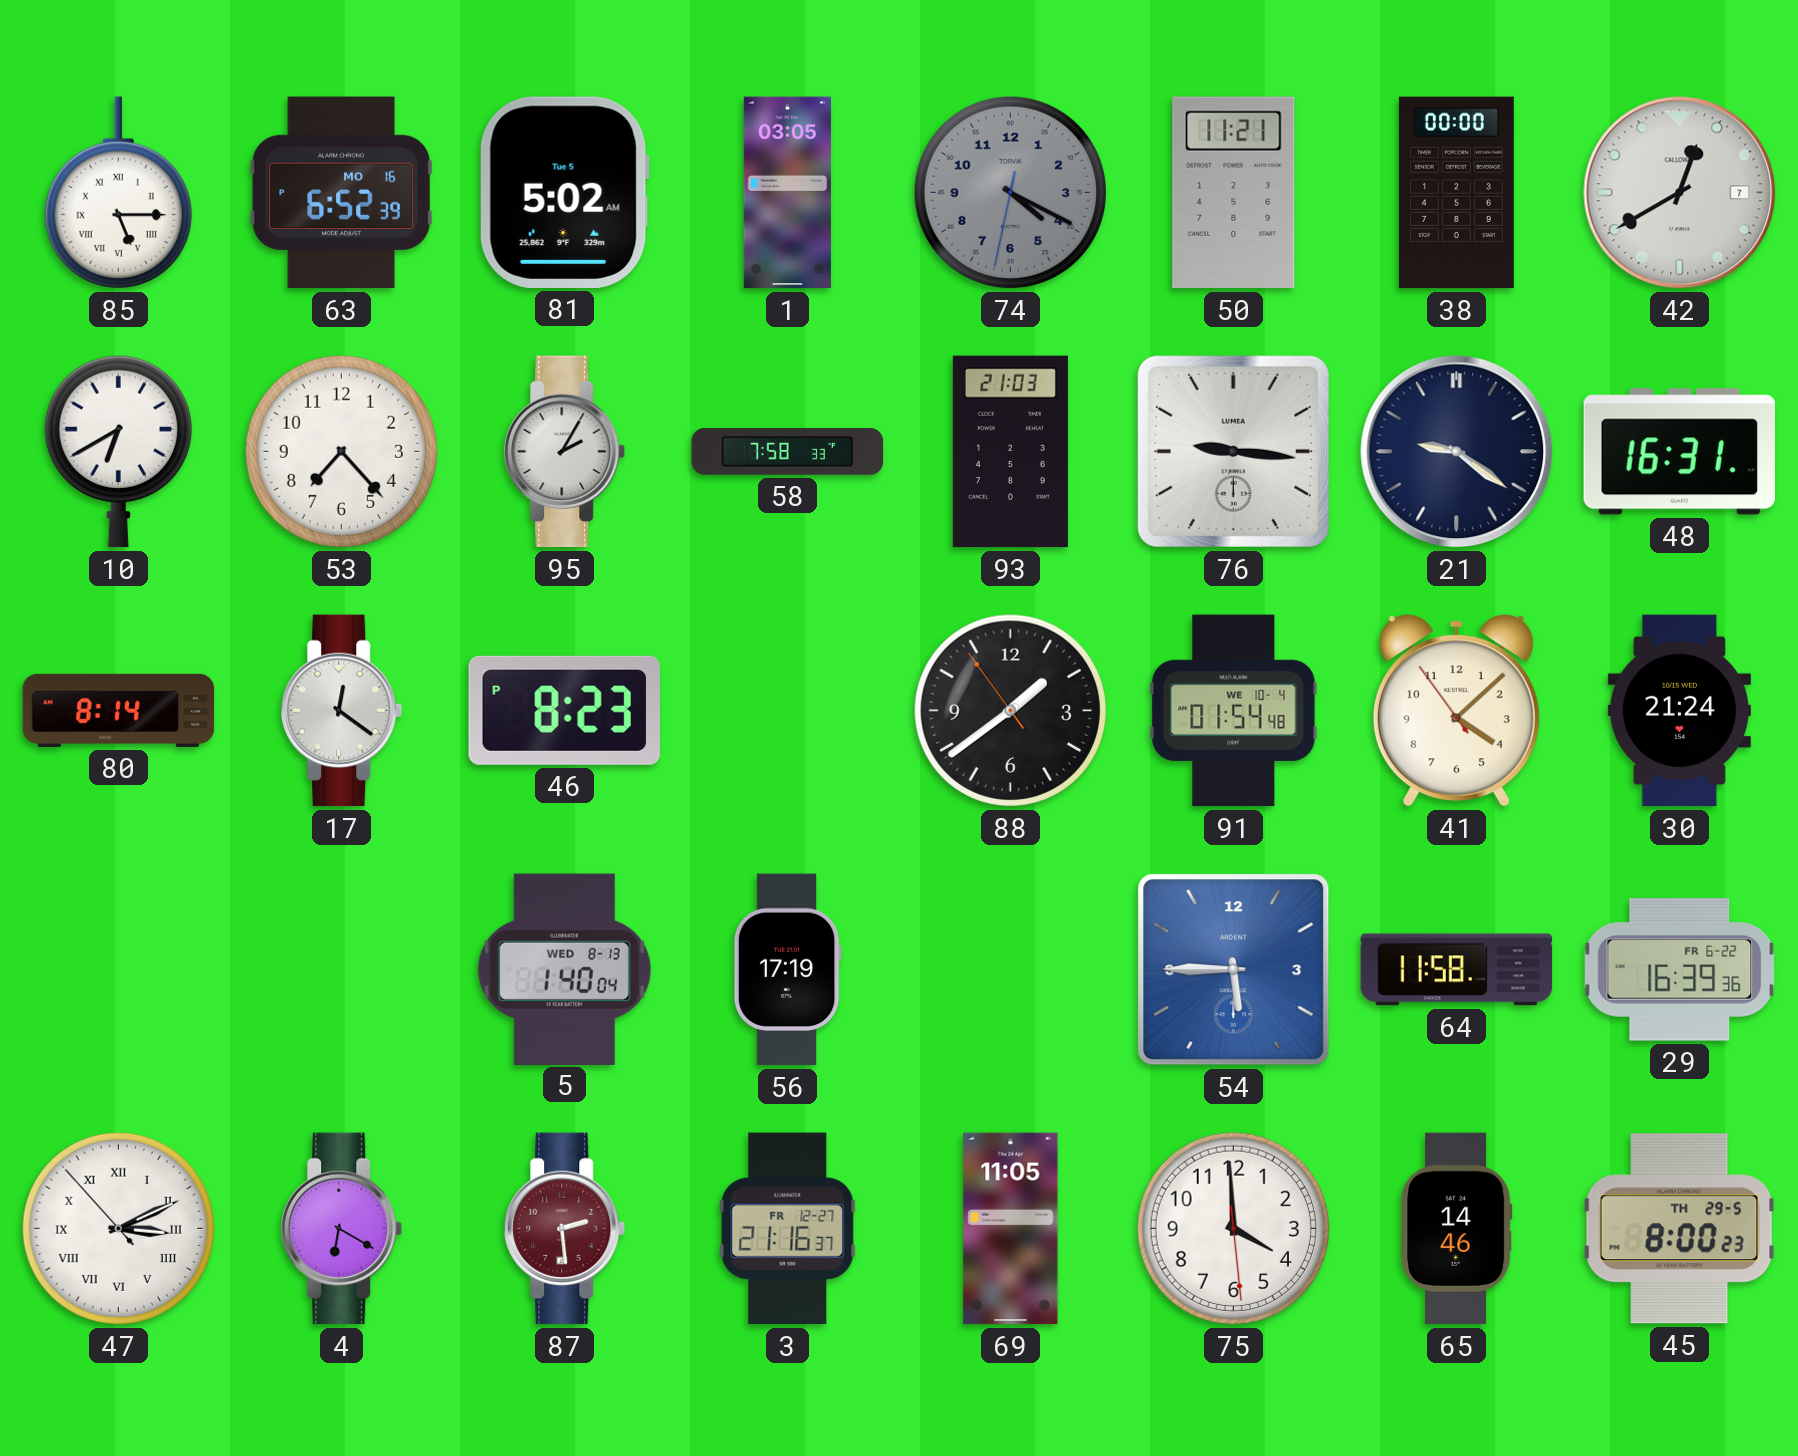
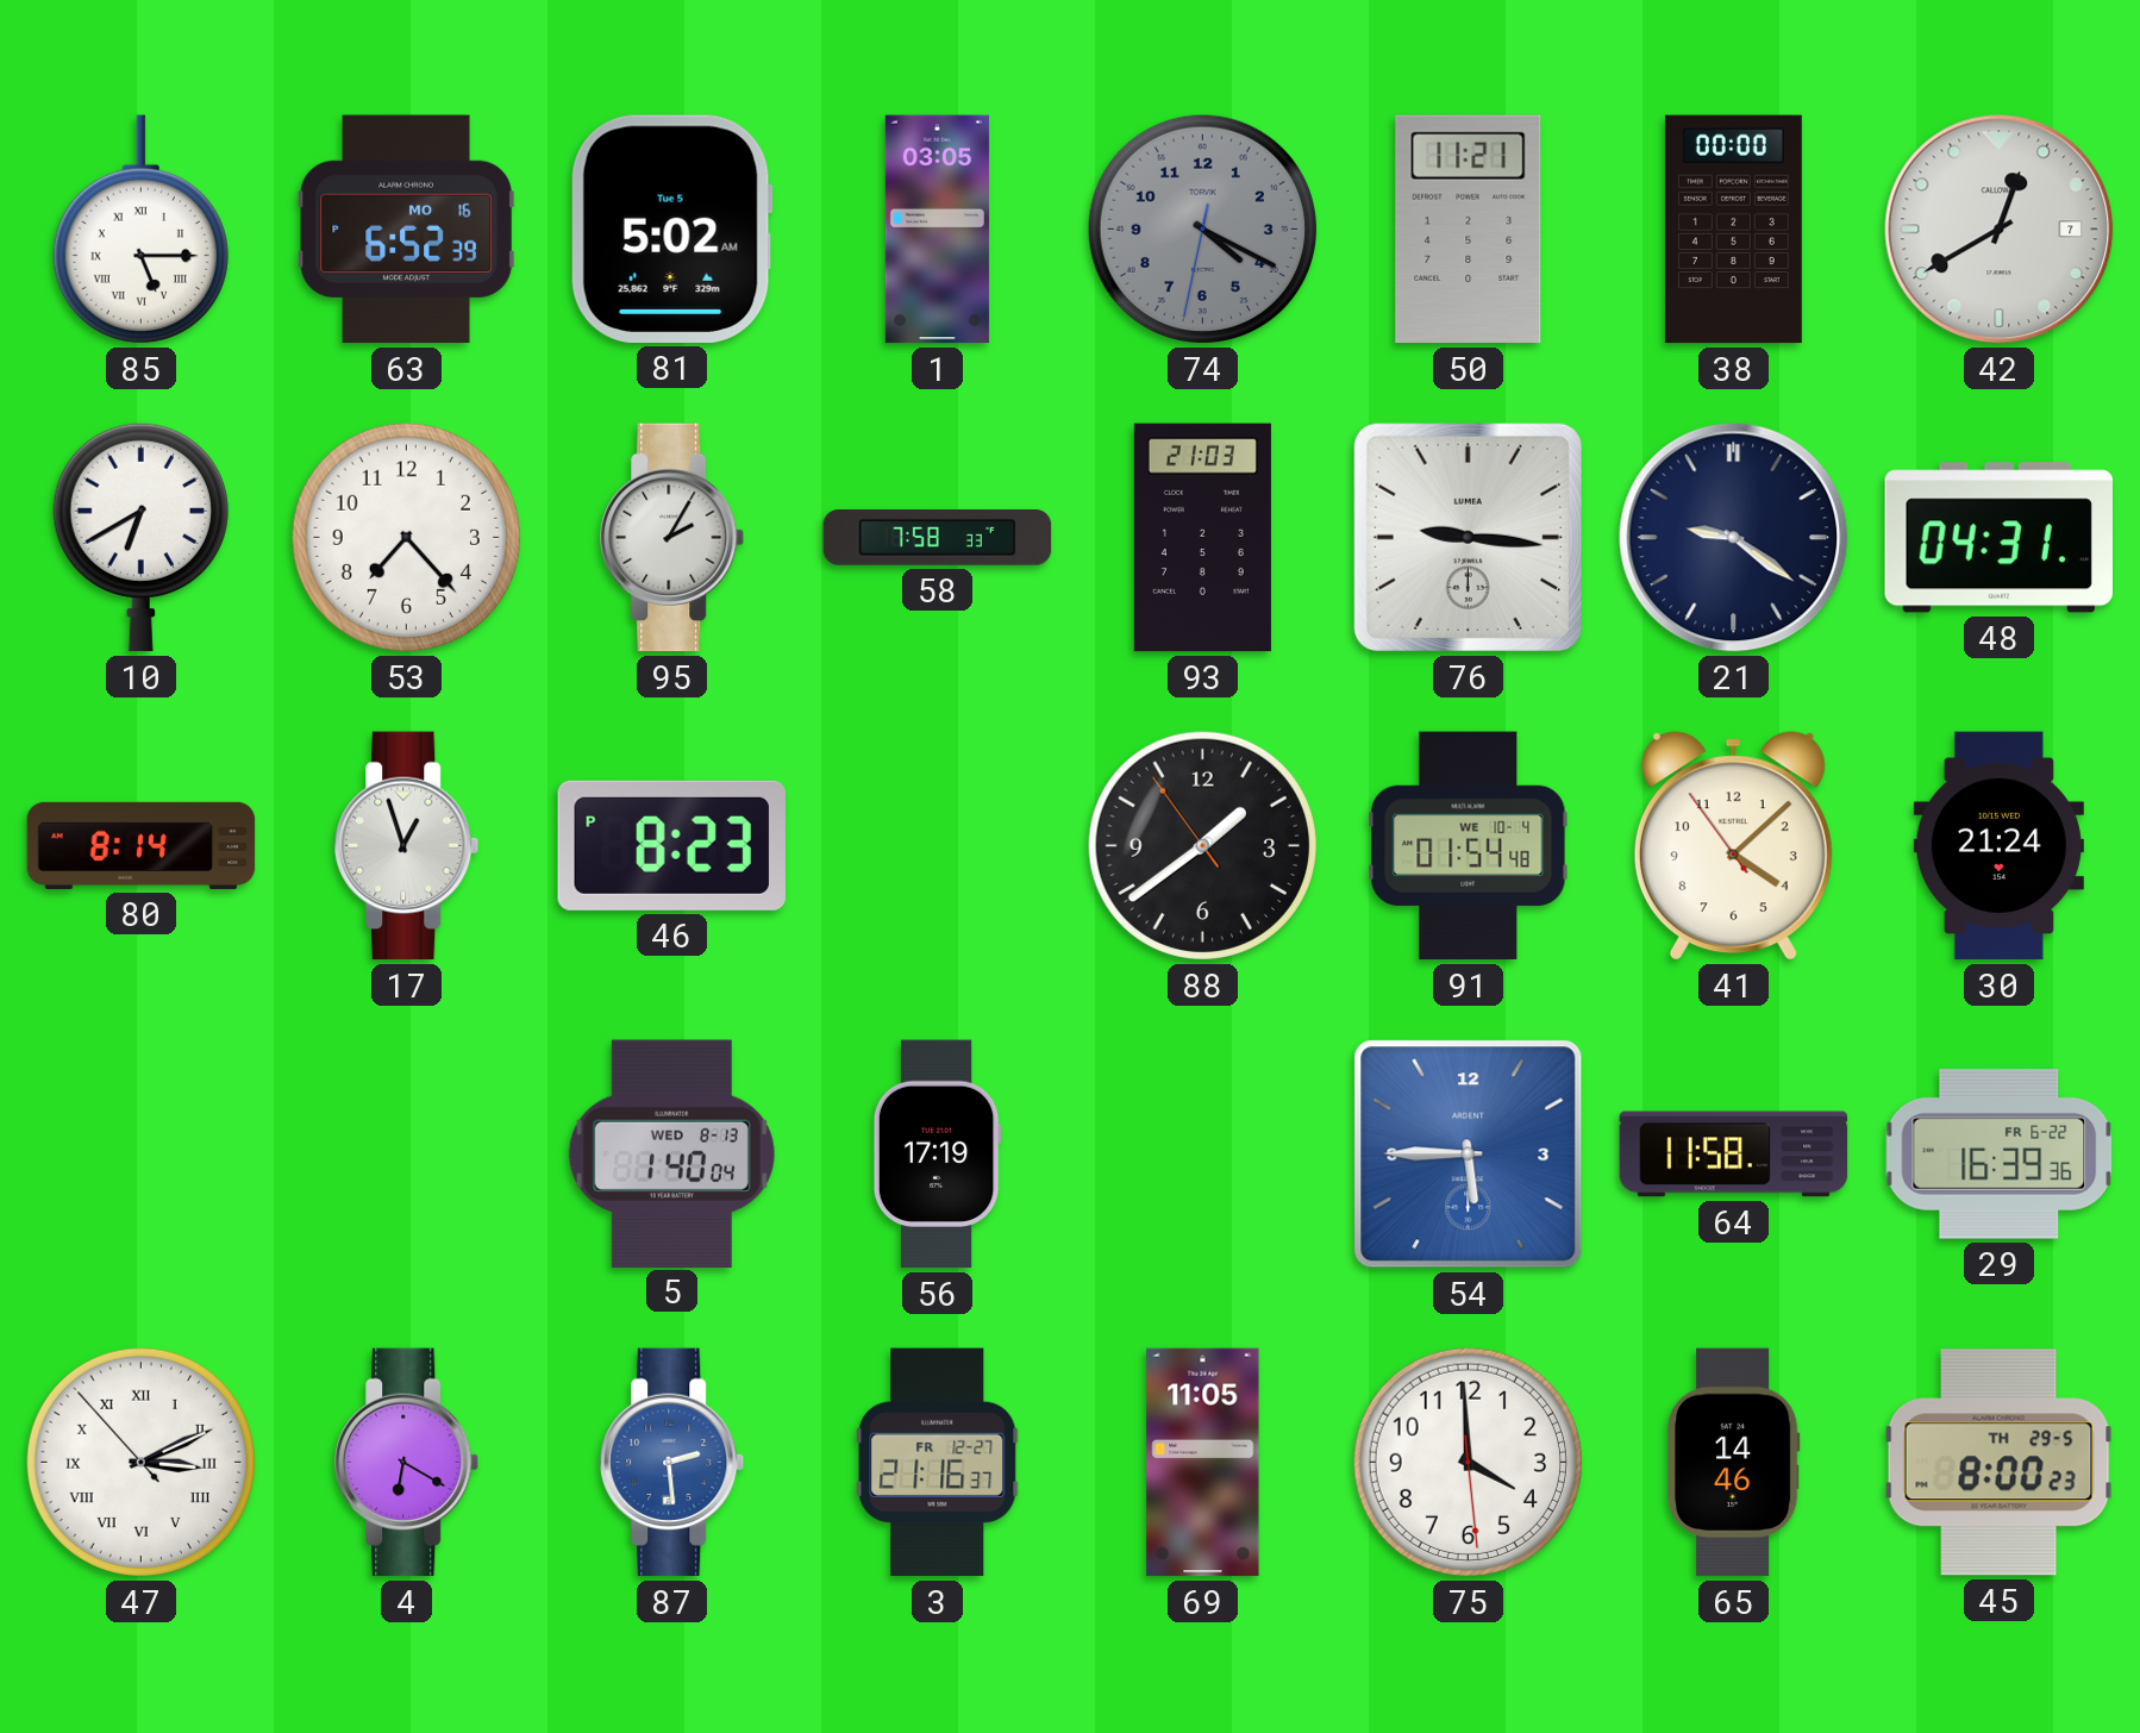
48: 16:31 -> 04:31
17: 12:21 -> 12:57
87 dial: burgundy -> blue
